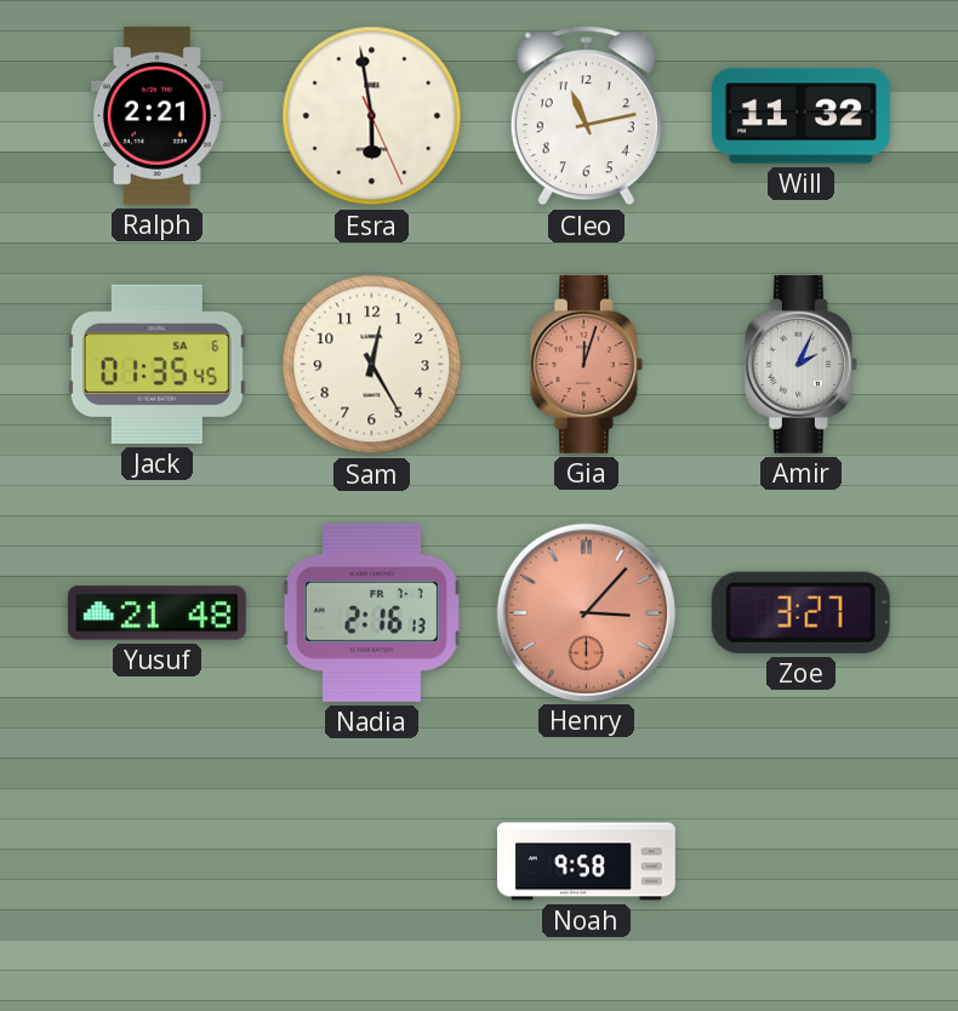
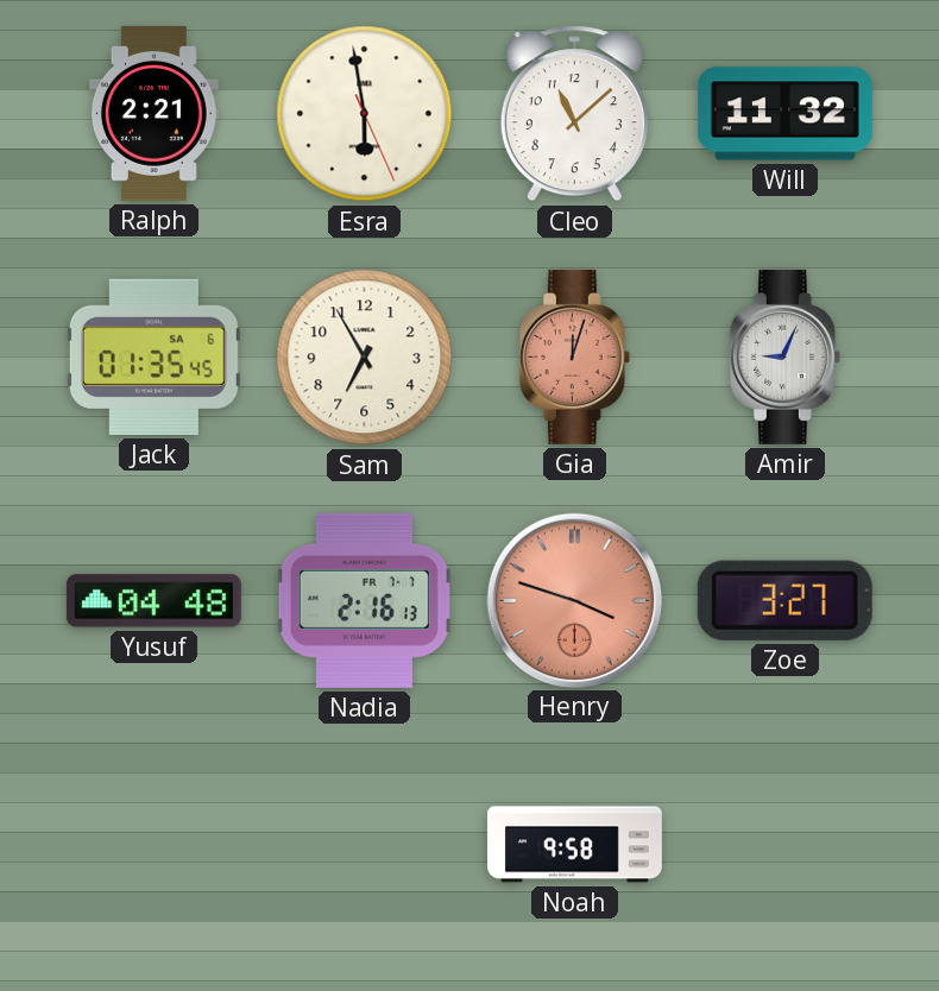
Cleo: 11:13 -> 11:08
Sam: 12:25 -> 6:55
Amir: 2:04 -> 9:04
Yusuf: 21:48 -> 04:48
Henry: 3:07 -> 3:48
